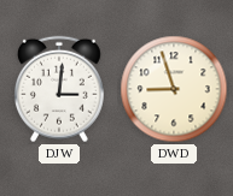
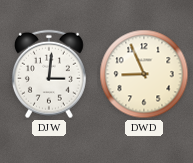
DWD: 8:57 -> 8:56
